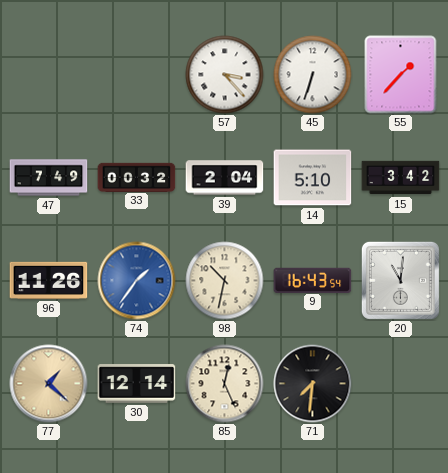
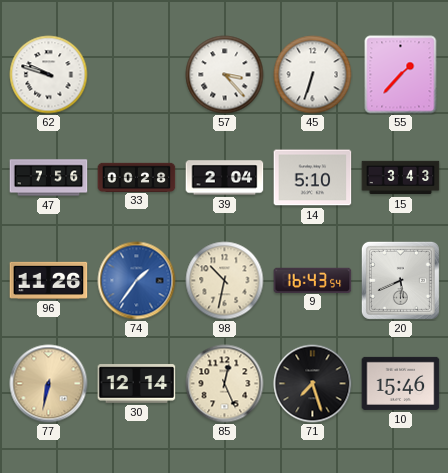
62: none -> 9:48
47: 7:49 -> 7:56
33: 00:32 -> 00:28
15: 3:42 -> 3:43
20: 11:01 -> 5:41
77: 1:22 -> 6:32
71: 7:31 -> 7:27
10: none -> 15:46
